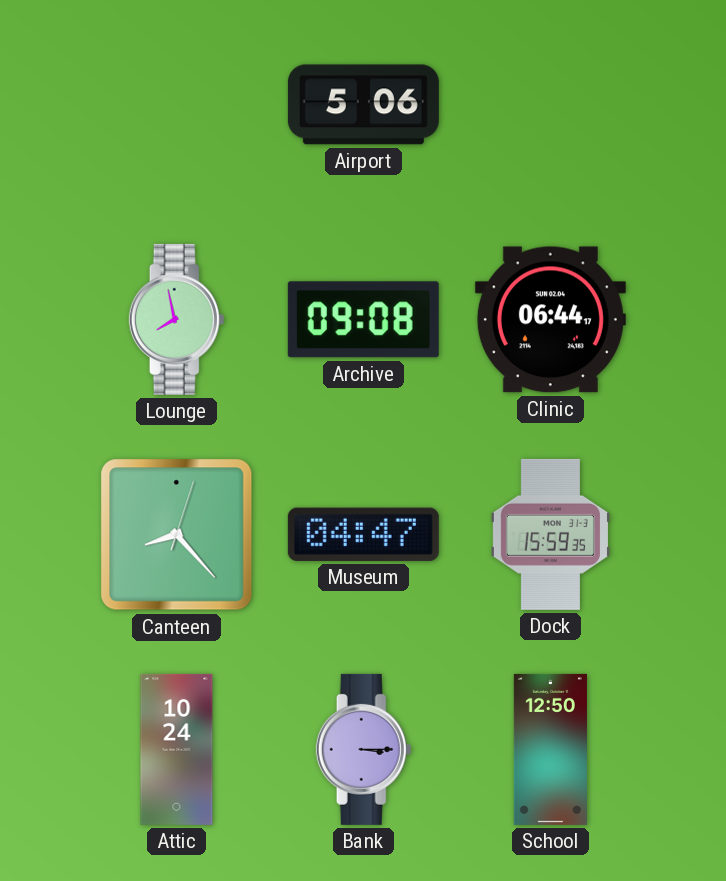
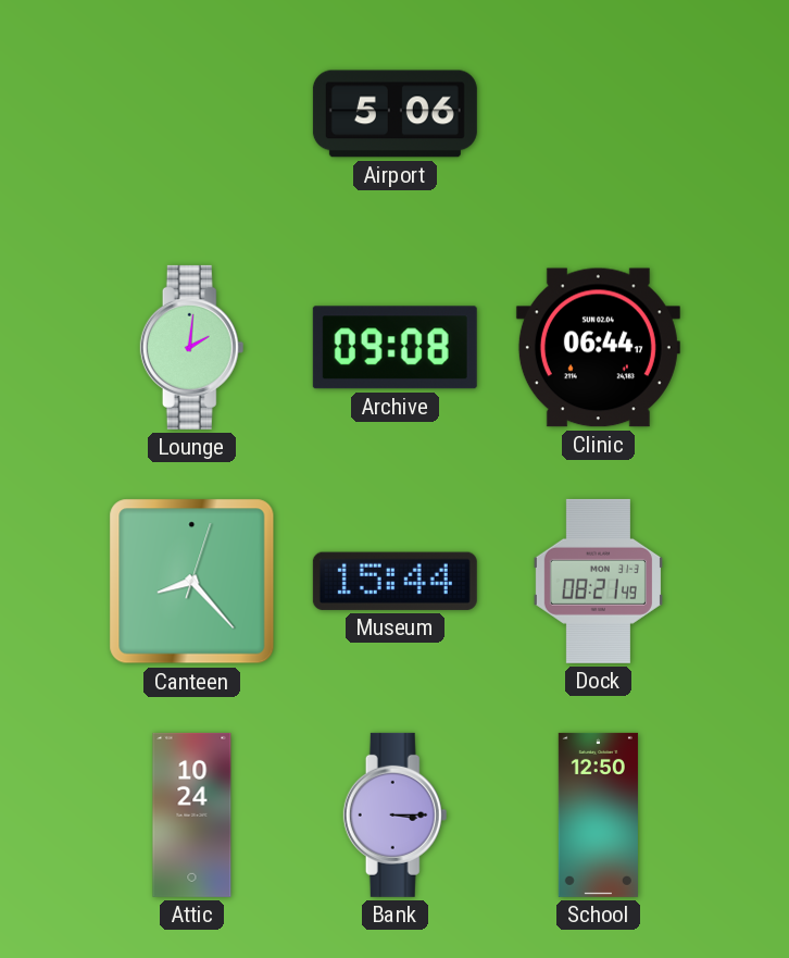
Lounge: 7:58 -> 2:01
Museum: 04:47 -> 15:44
Dock: 15:59 -> 08:21
